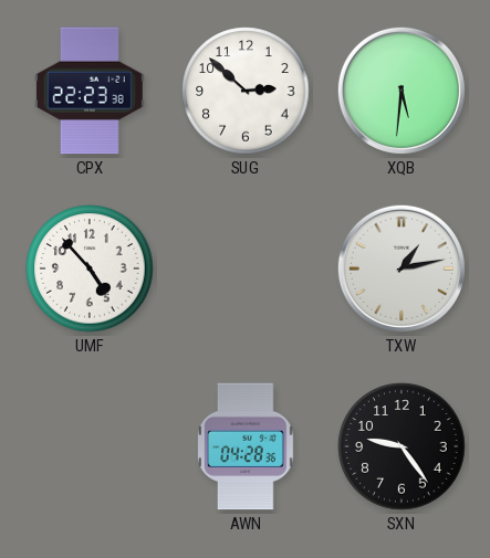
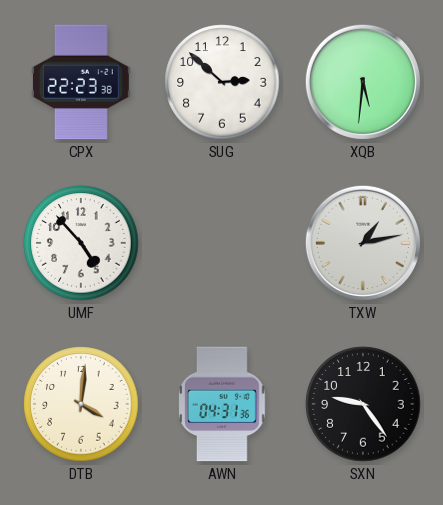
DTB: none -> 4:01
AWN: 04:28 -> 04:31
